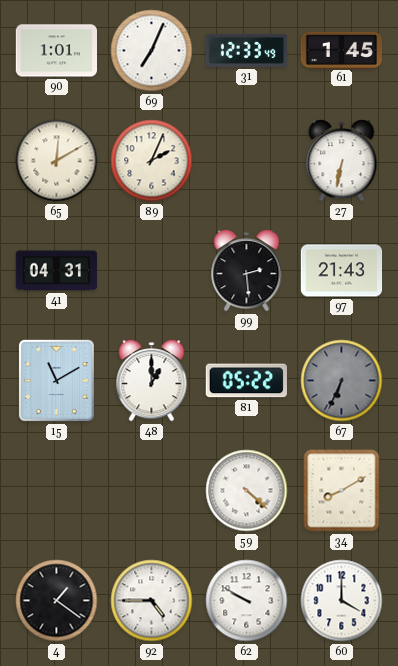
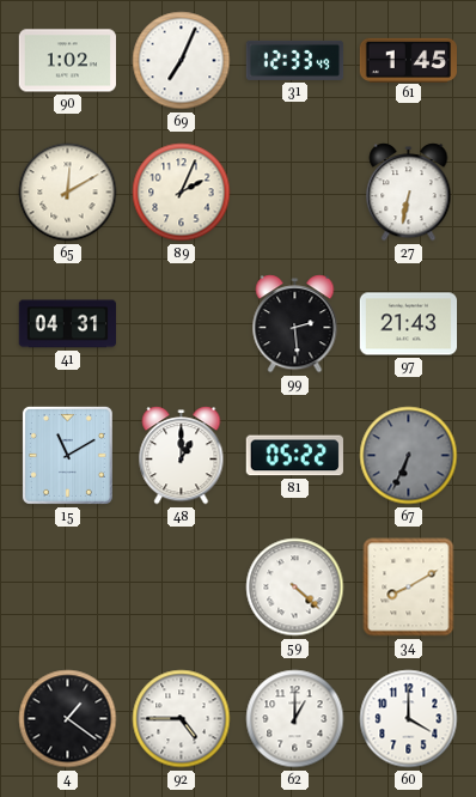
90: 1:01 -> 1:02
62: 9:50 -> 1:00
